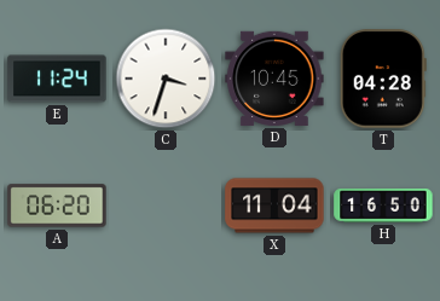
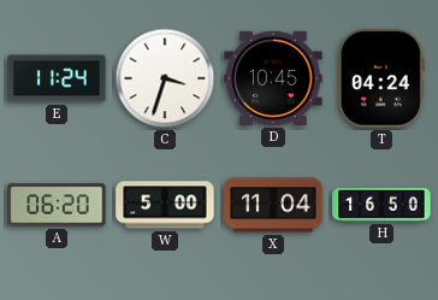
T: 04:28 -> 04:24
W: none -> 5:00
